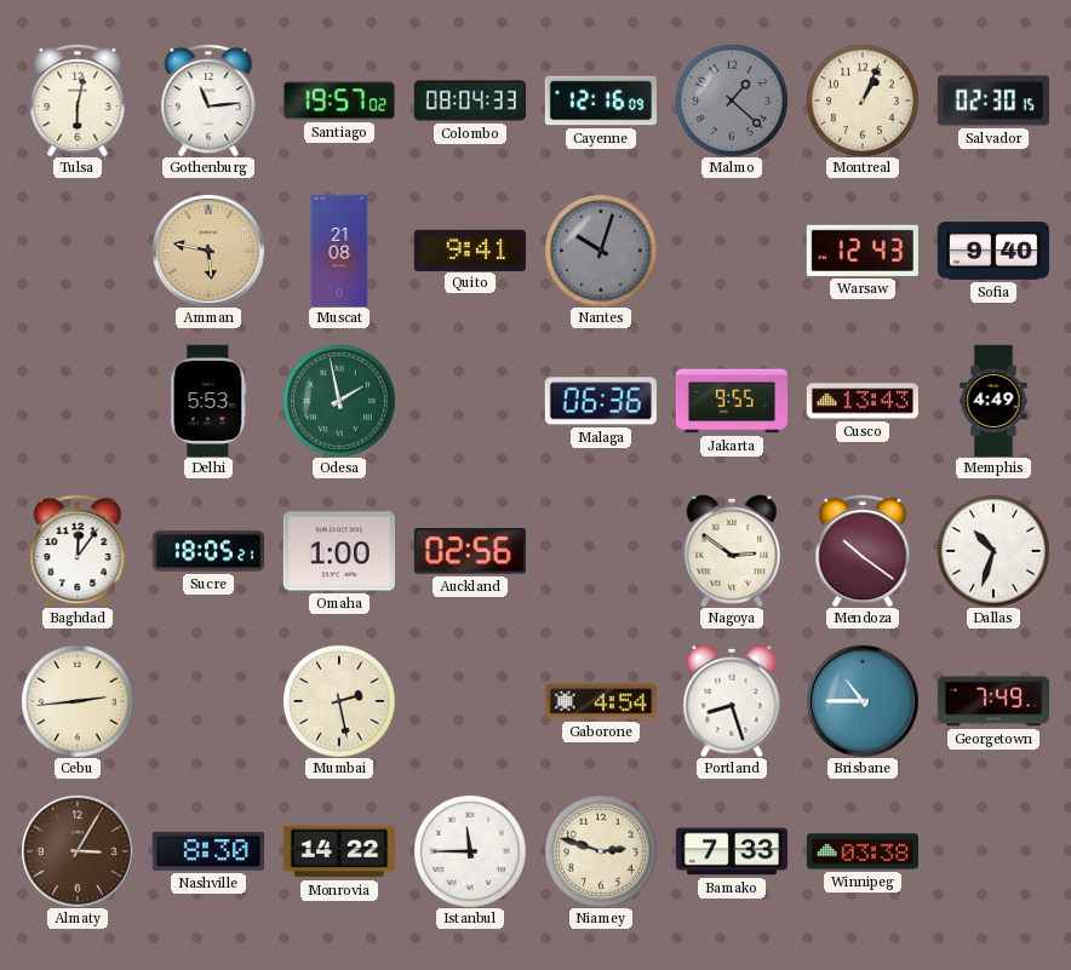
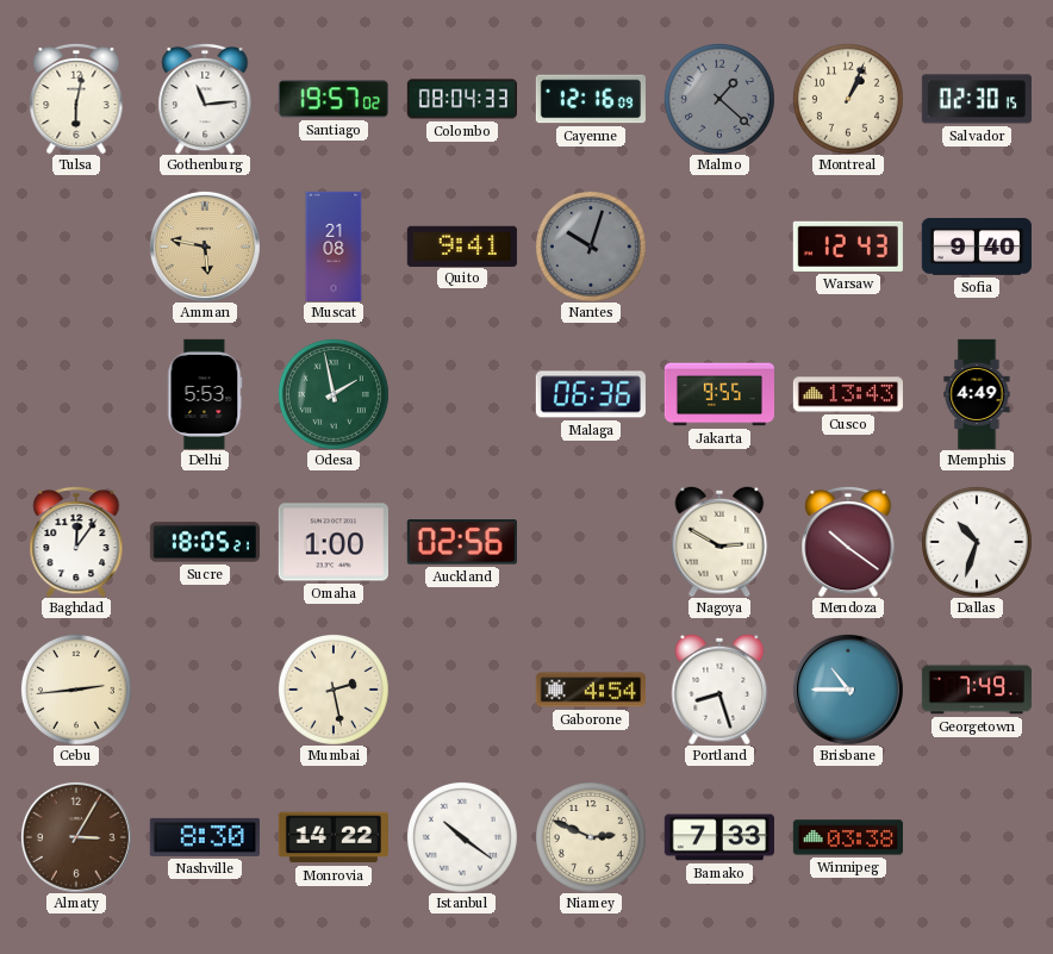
Nagoya: 2:51 -> 2:50
Istanbul: 11:45 -> 10:21
Niamey: 2:48 -> 2:49
